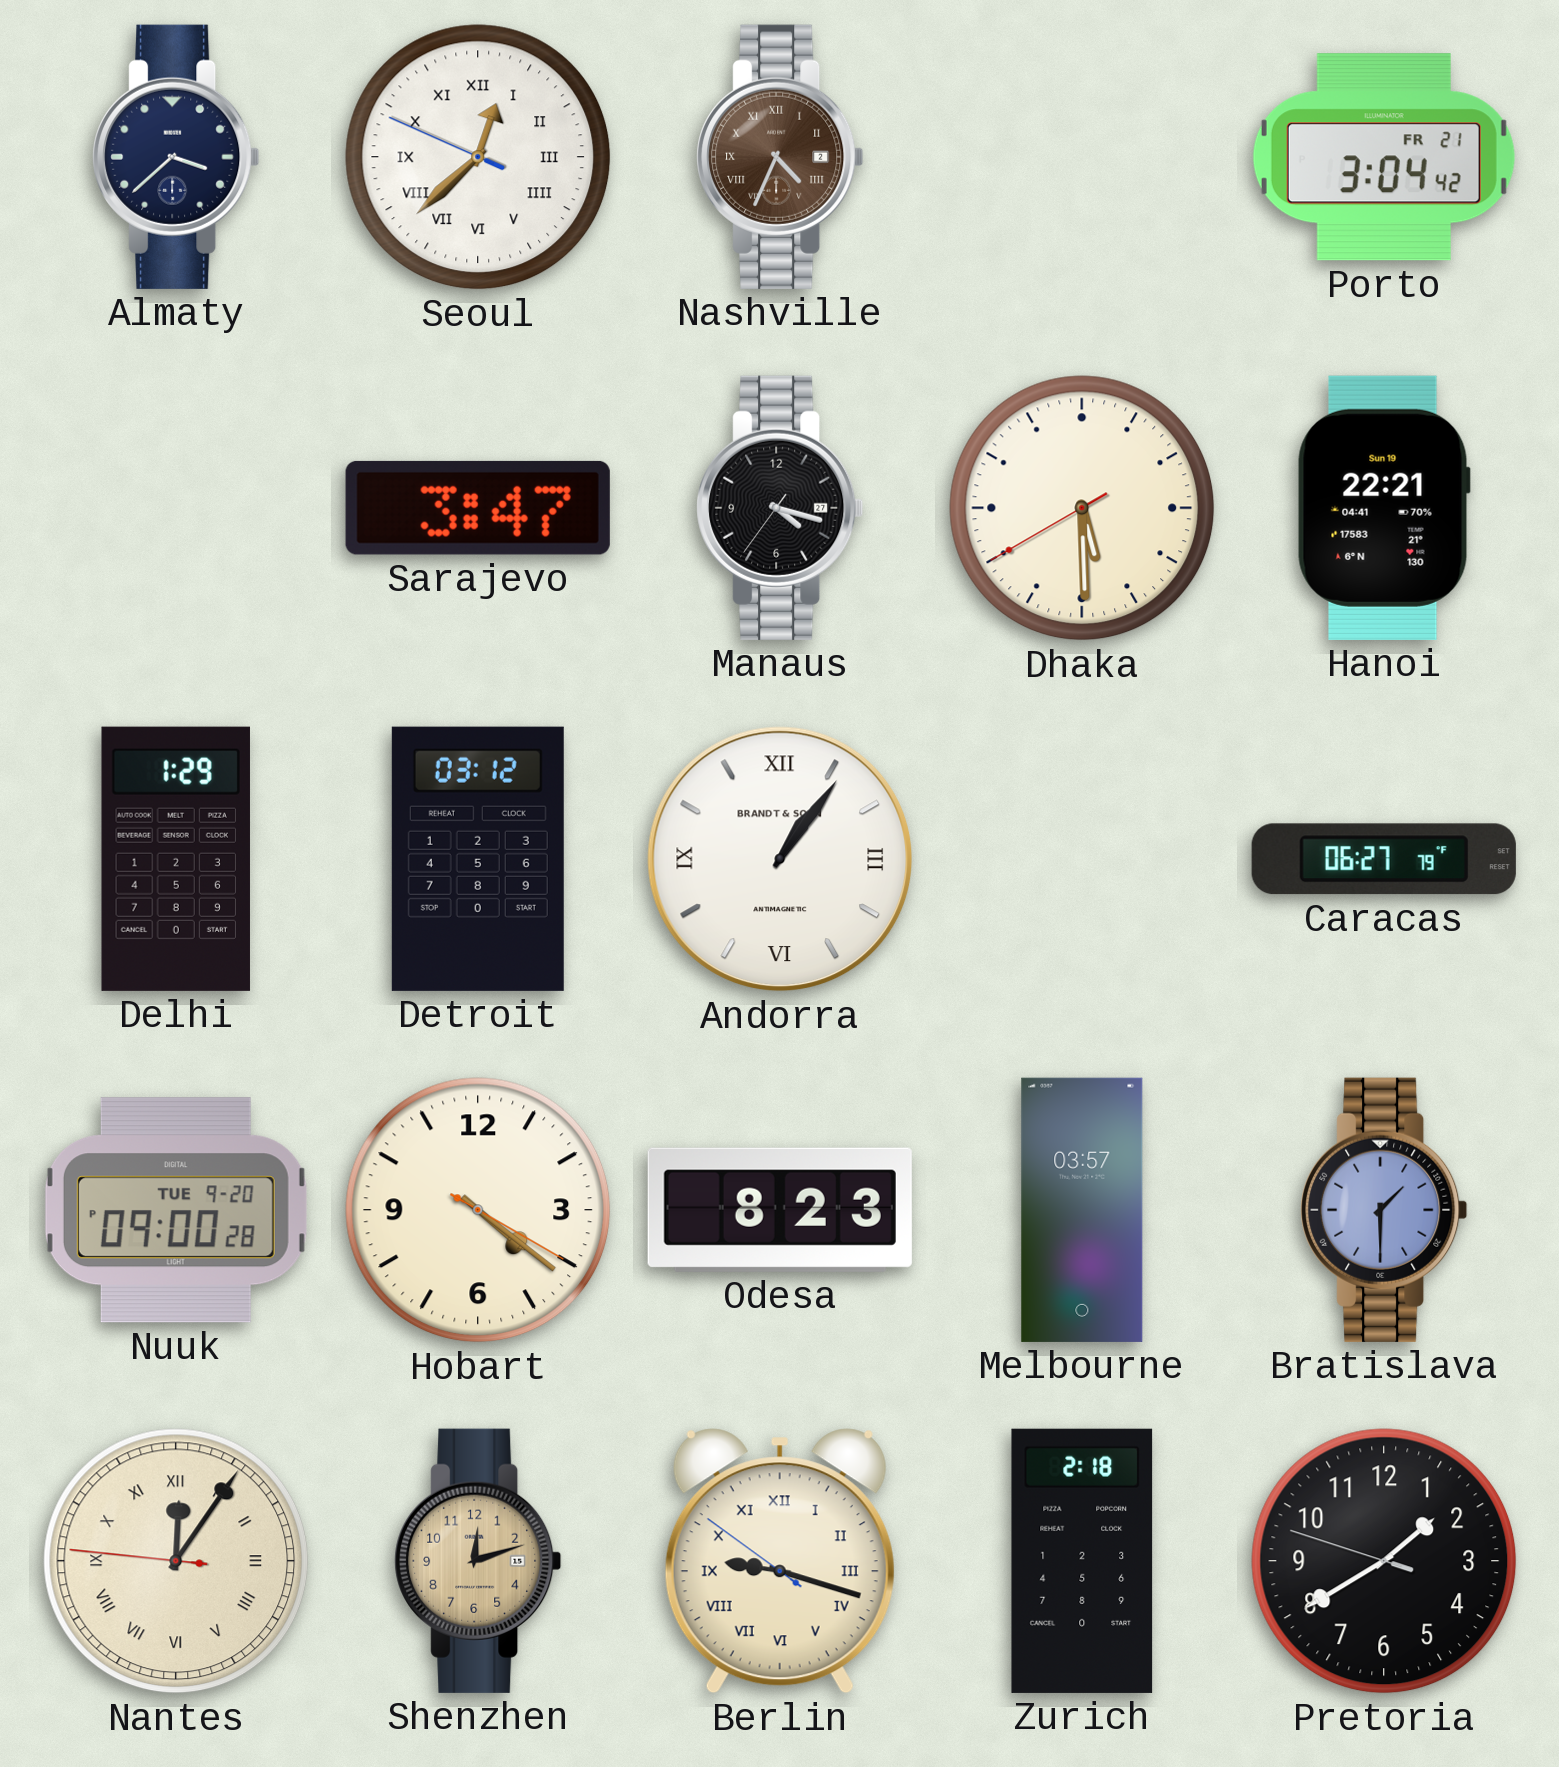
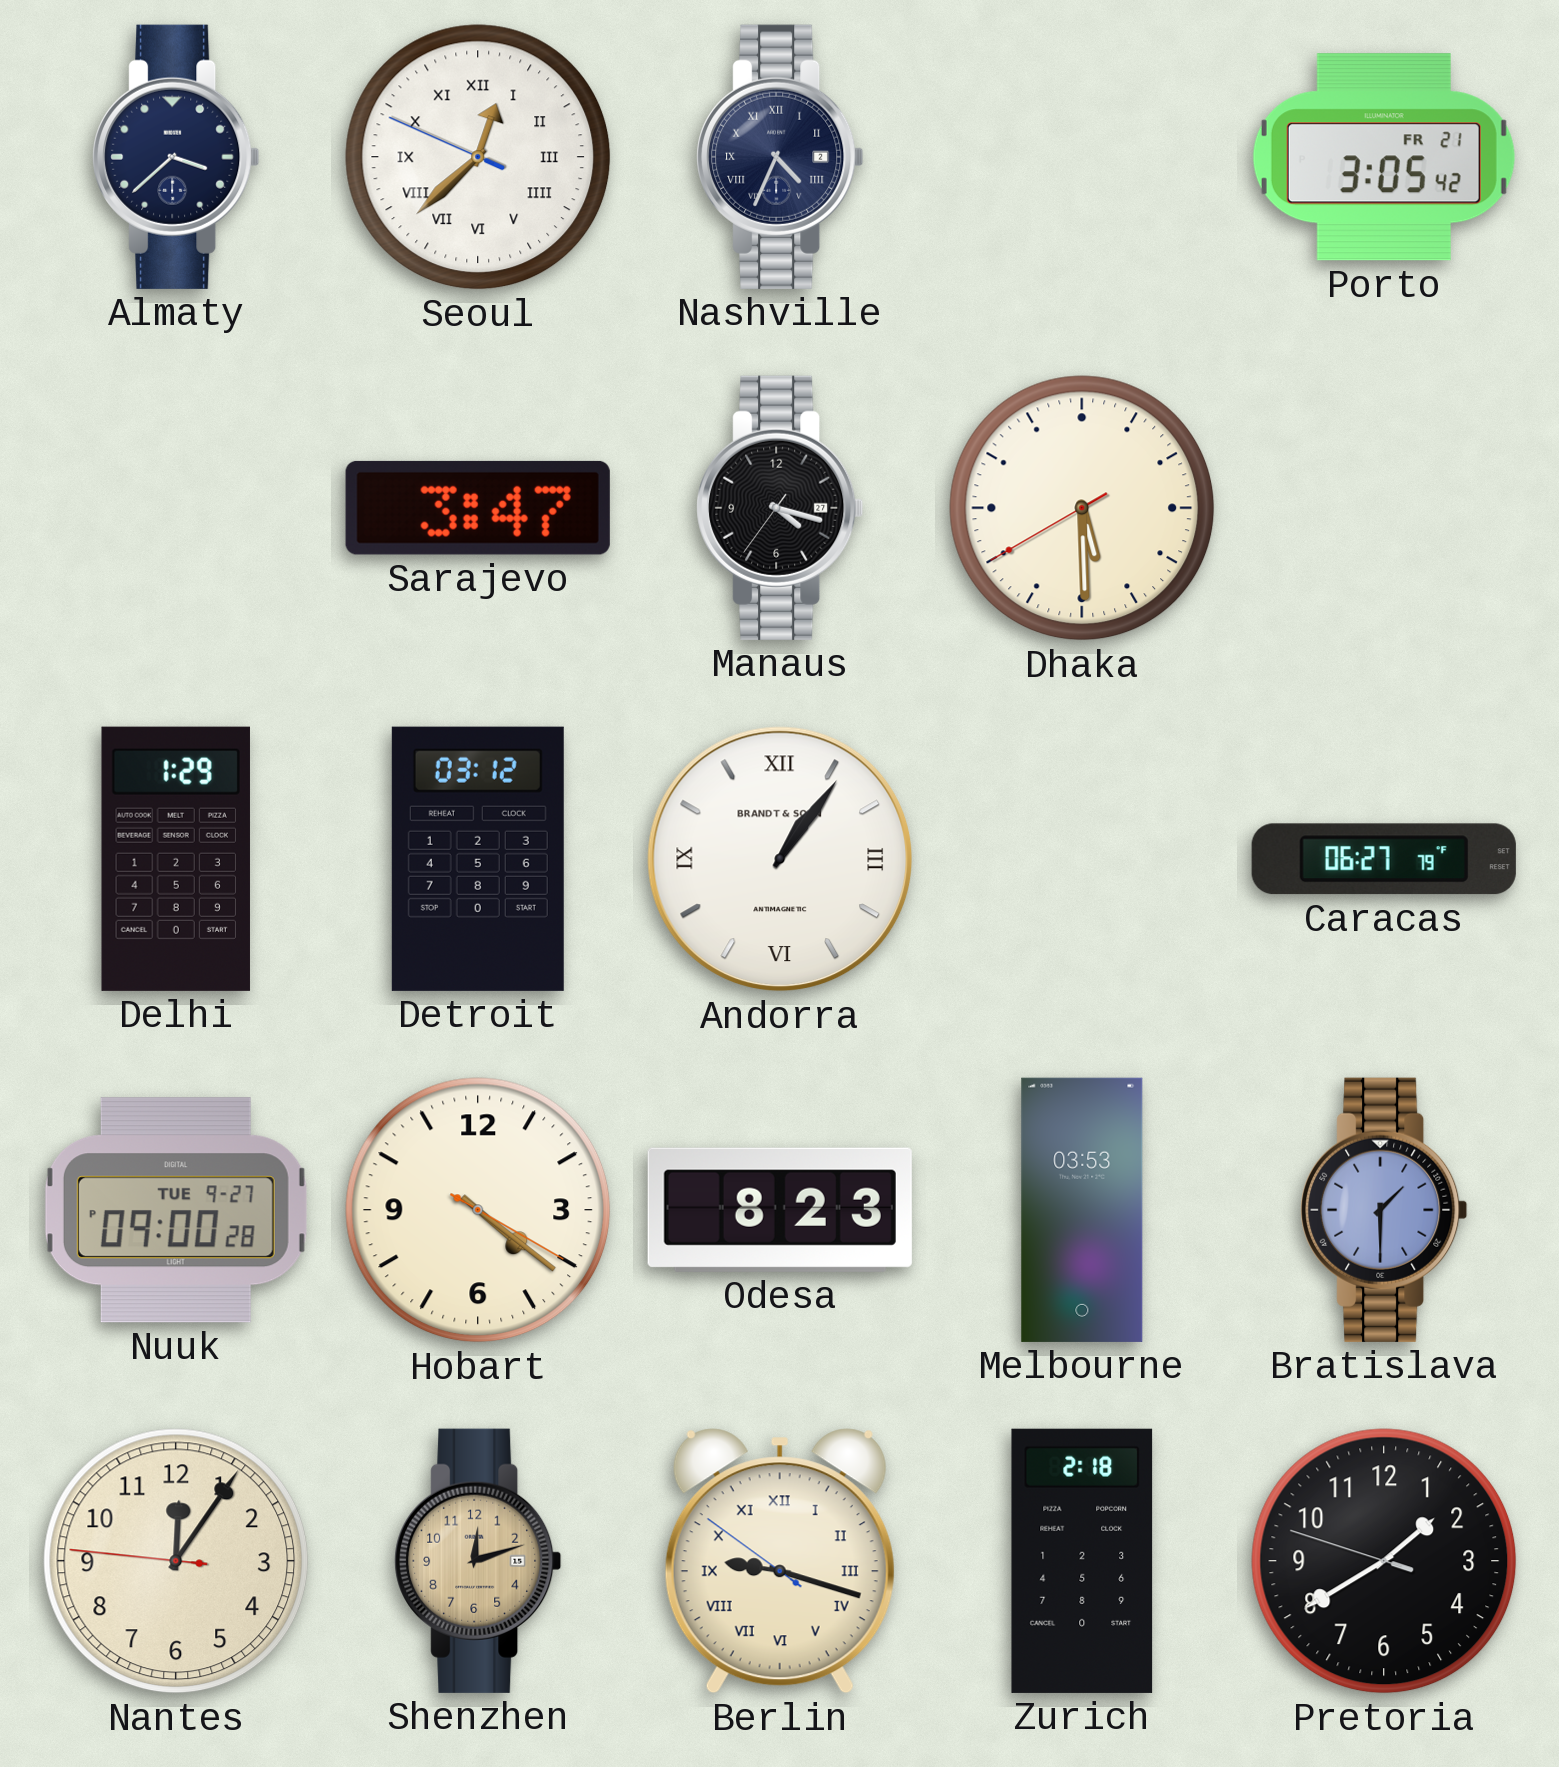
Nashville dial: brown -> navy
Porto: 3:04 -> 3:05
Hanoi: 22:21 -> none
Nuuk date: TUE 9-20 -> TUE 9-27
Melbourne: 03:57 -> 03:53
Nantes numerals: Roman -> Arabic
